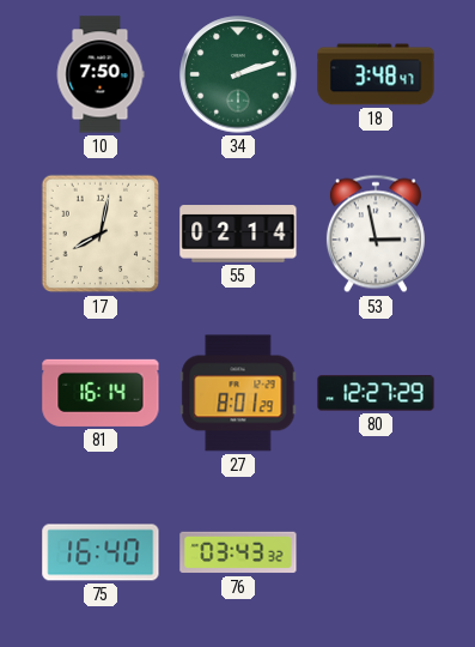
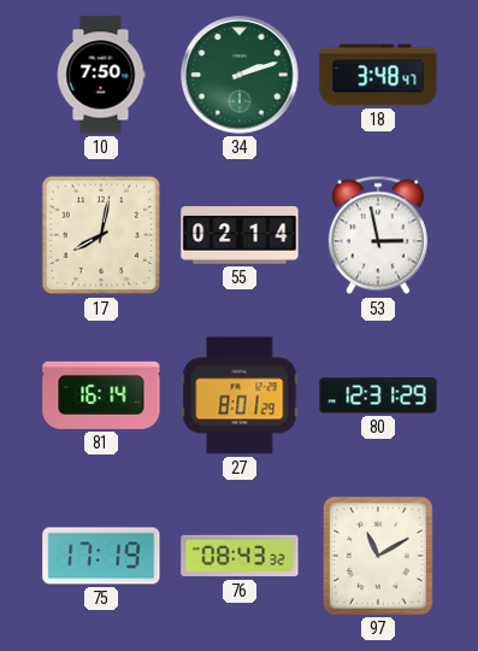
80: 12:27 -> 12:31
75: 16:40 -> 17:19
76: 03:43 -> 08:43
97: none -> 11:10
